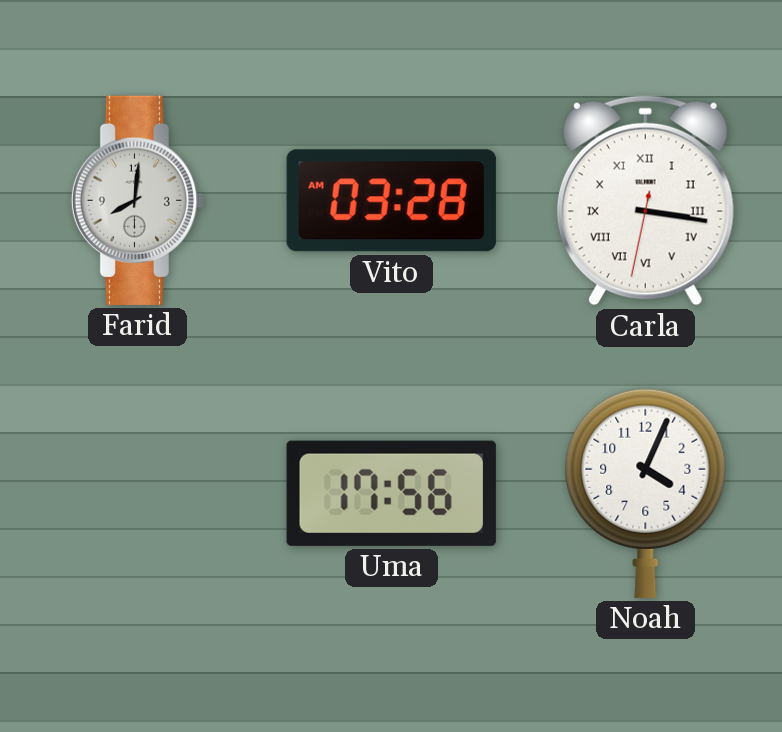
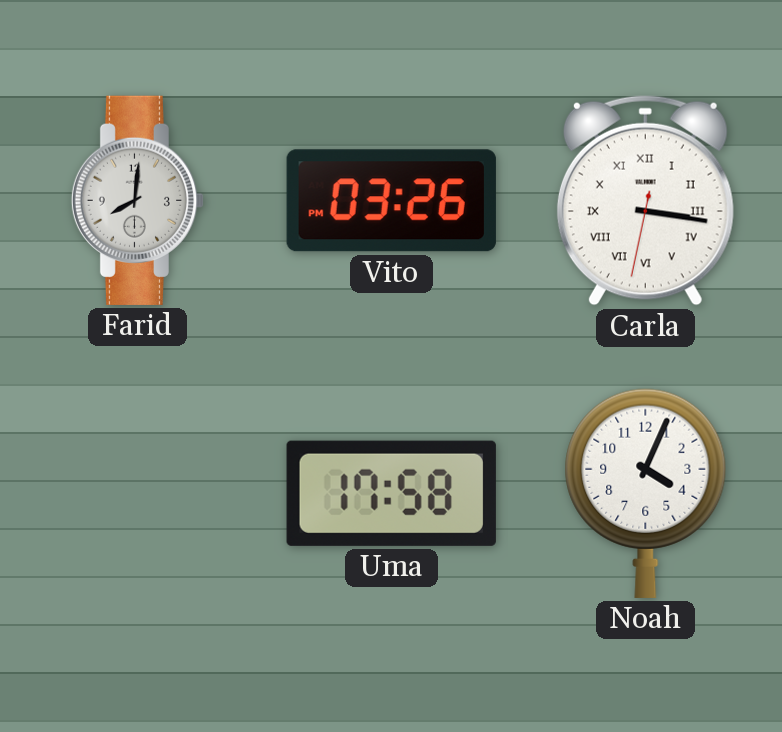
Vito: 03:28 -> 03:26
Uma: 17:56 -> 17:58
